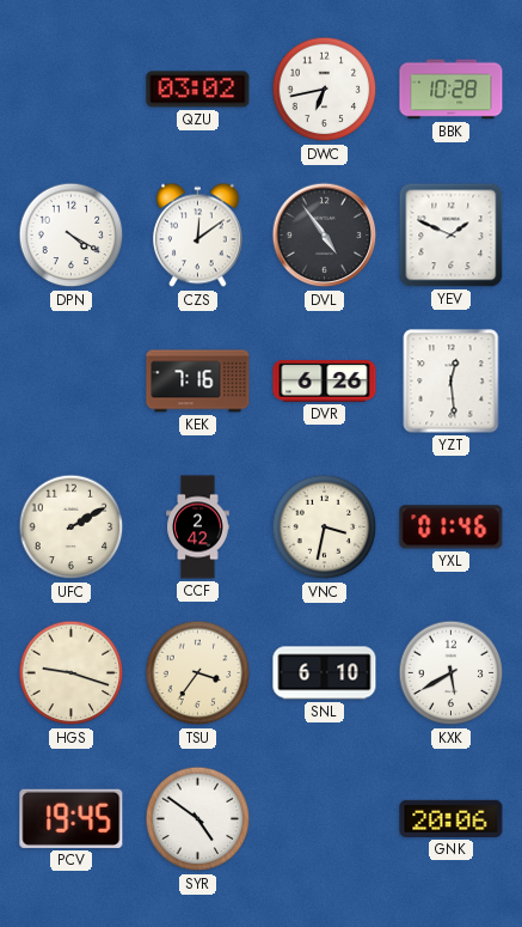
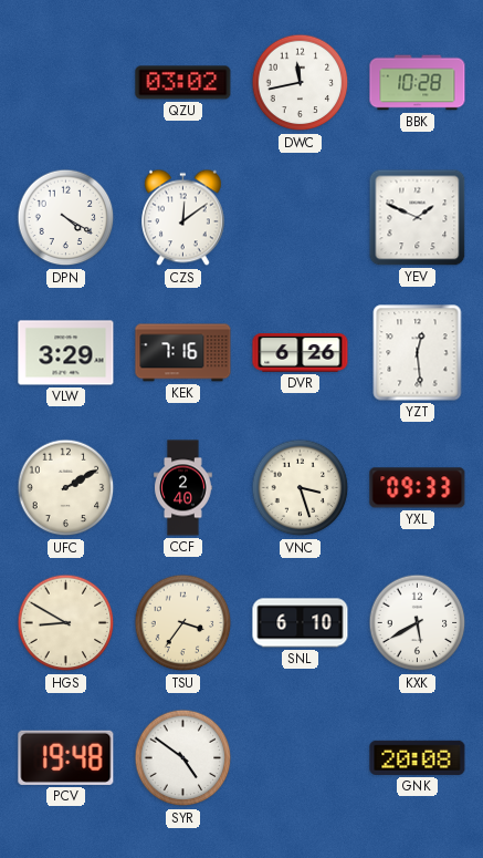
DWC: 6:43 -> 11:43
DVL: 4:54 -> none
VLW: none -> 3:29
CCF: 2:42 -> 2:40
VNC: 3:32 -> 3:27
YXL: 01:46 -> 09:33
HGS: 9:18 -> 8:50
PCV: 19:45 -> 19:48
GNK: 20:06 -> 20:08
